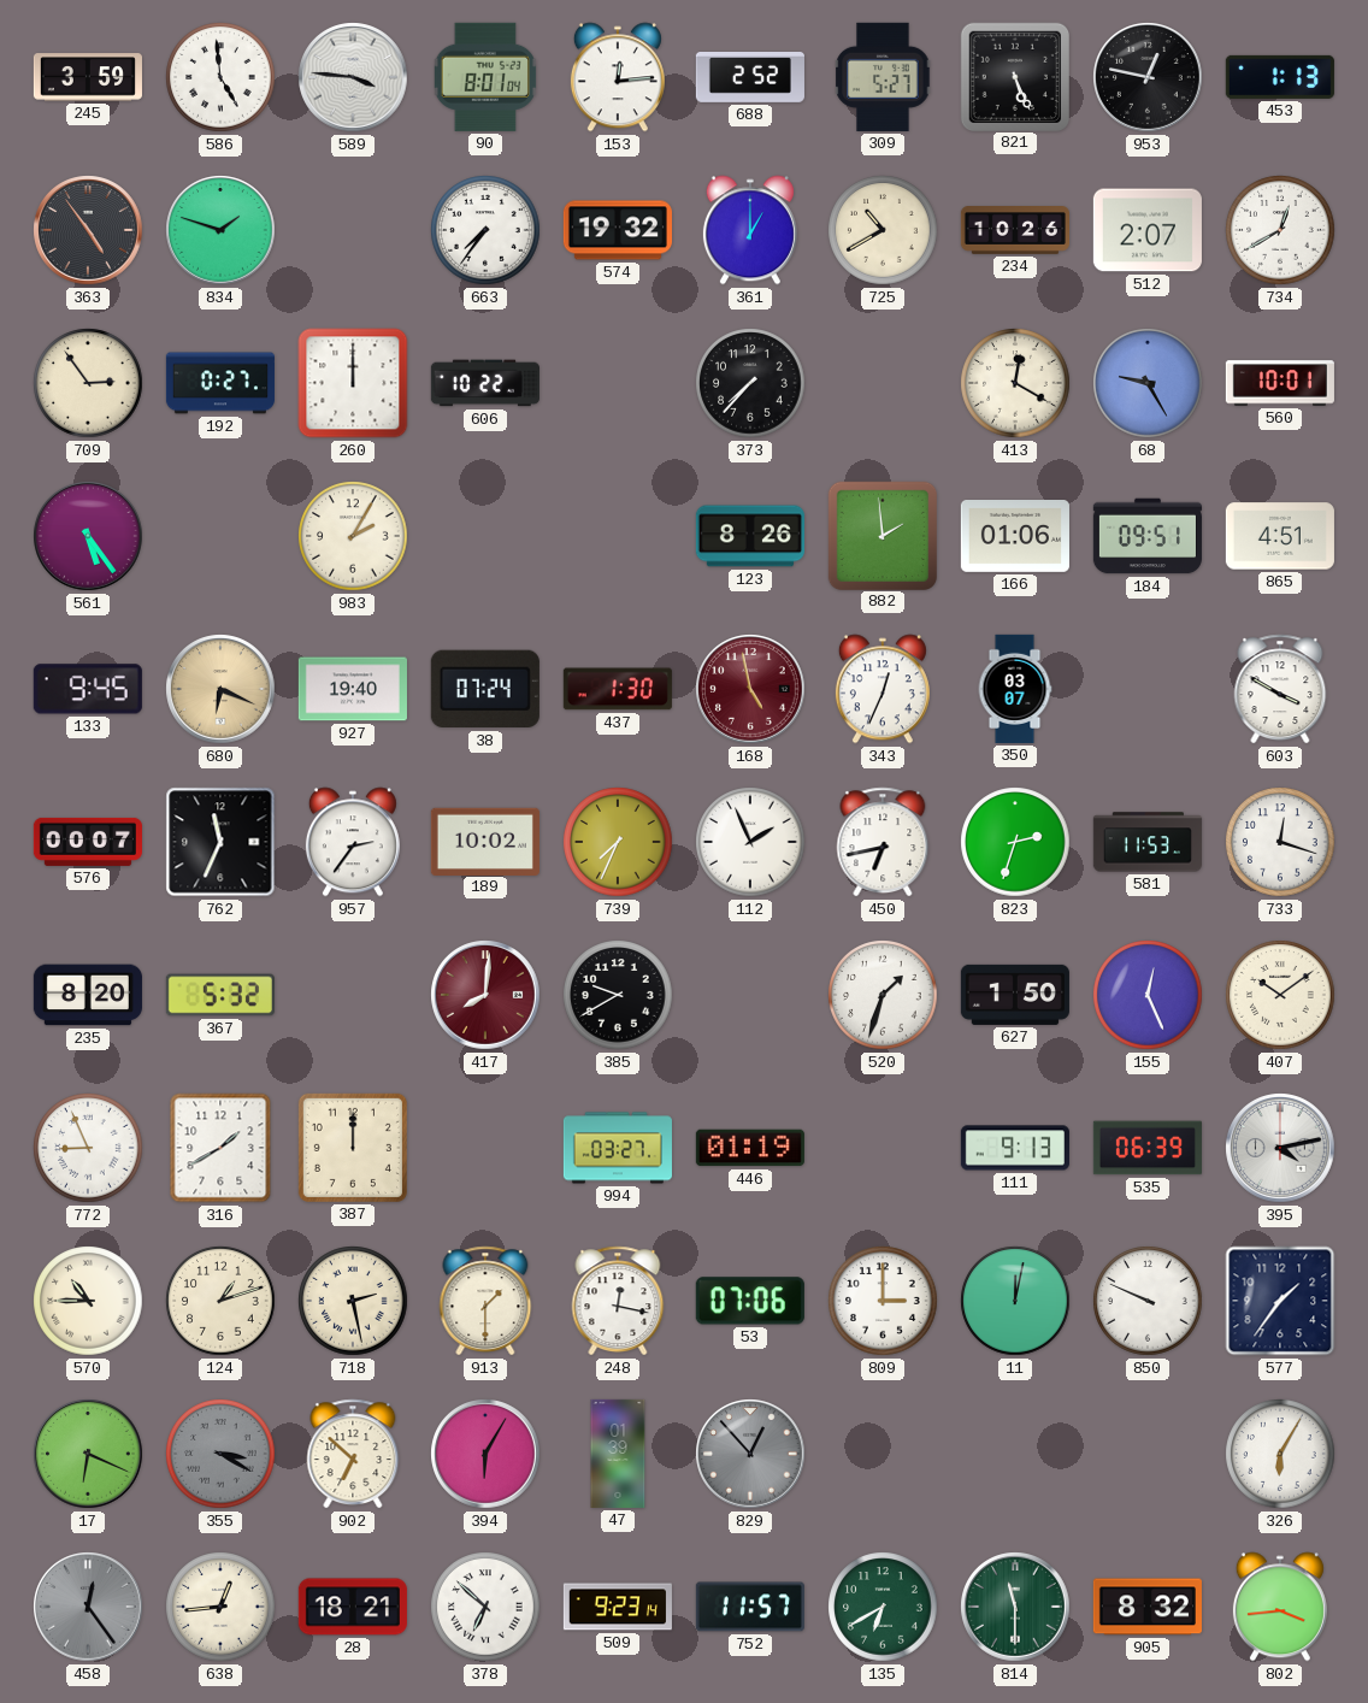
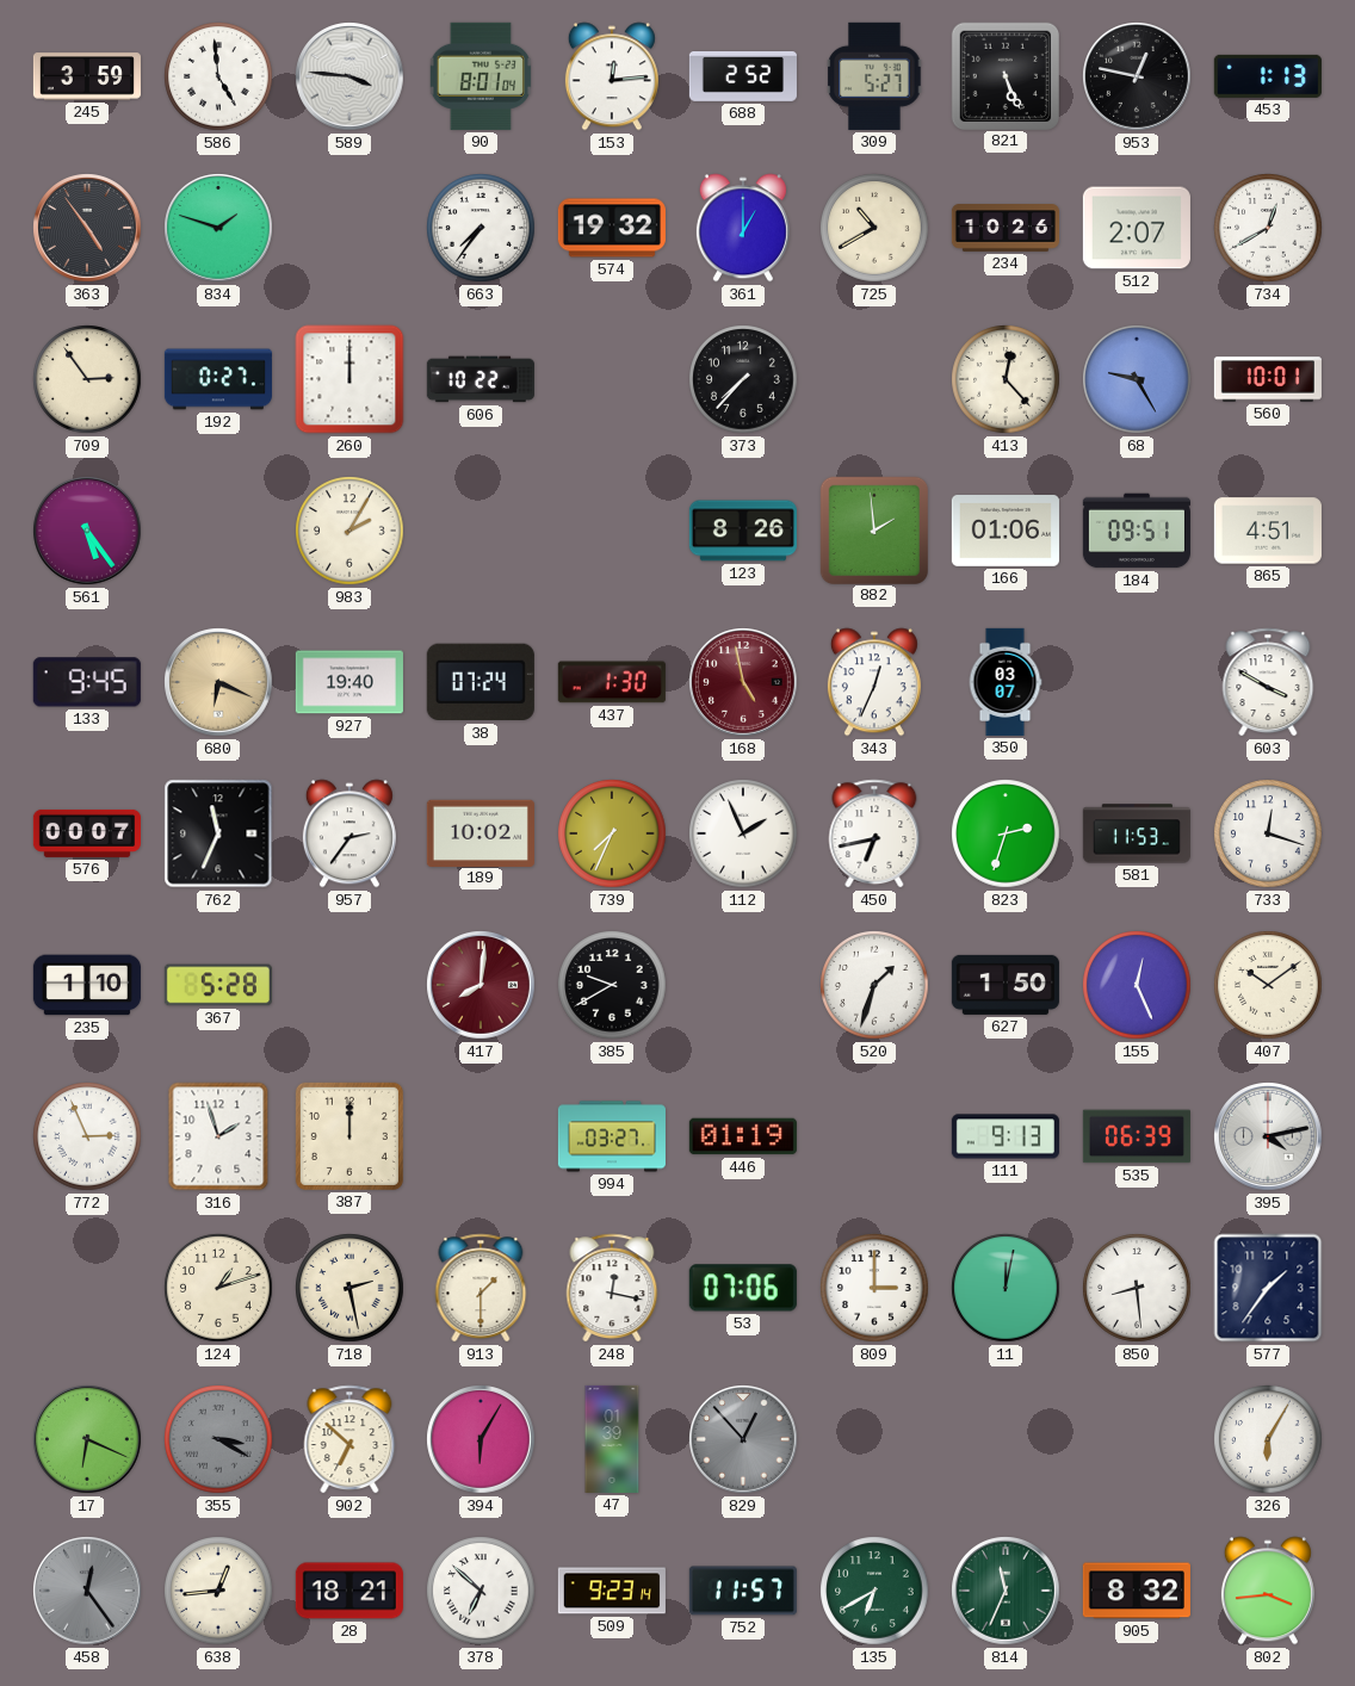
413: 12:20 -> 12:23
235: 8:20 -> 1:10
367: 5:32 -> 5:28
772: 8:56 -> 2:56
316: 1:40 -> 1:57
570: 10:45 -> none
850: 9:49 -> 8:29
814: 11:30 -> 11:34
